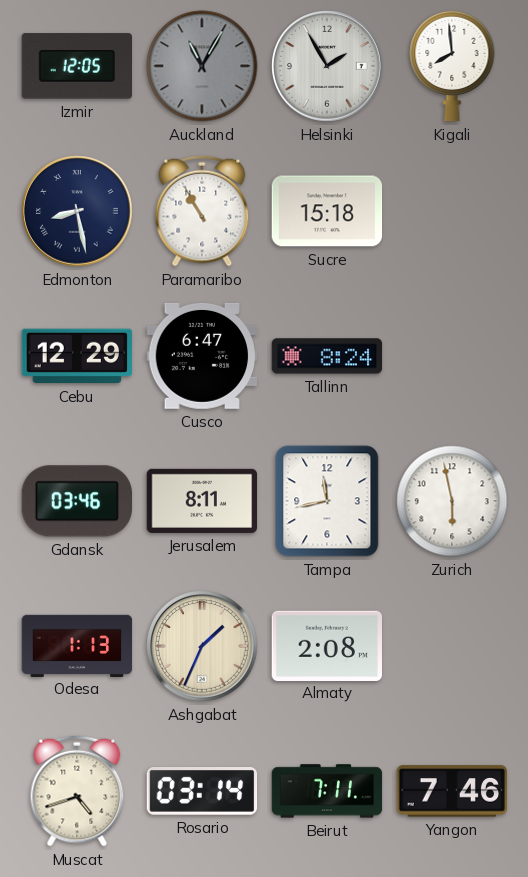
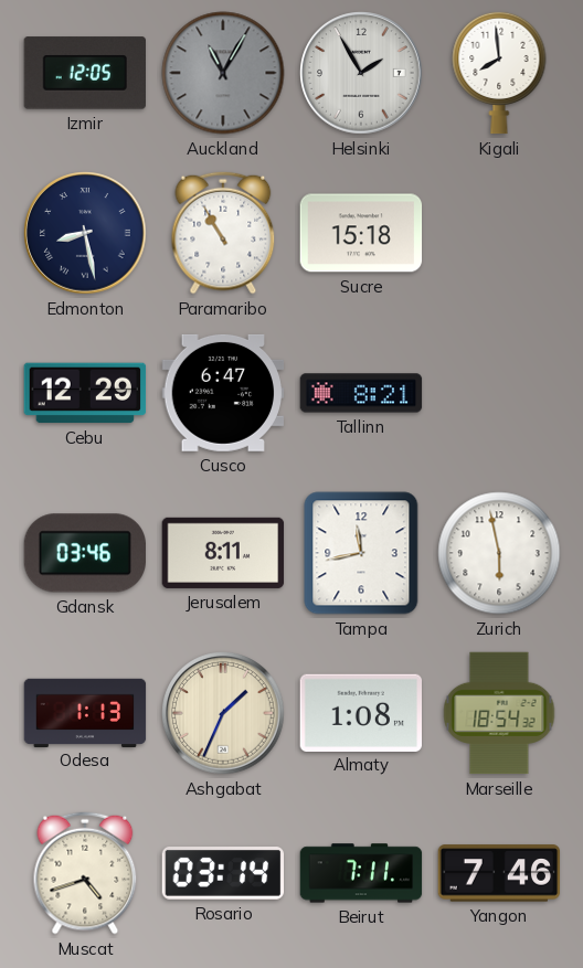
Tallinn: 8:24 -> 8:21
Almaty: 2:08 -> 1:08
Marseille: none -> 18:54
